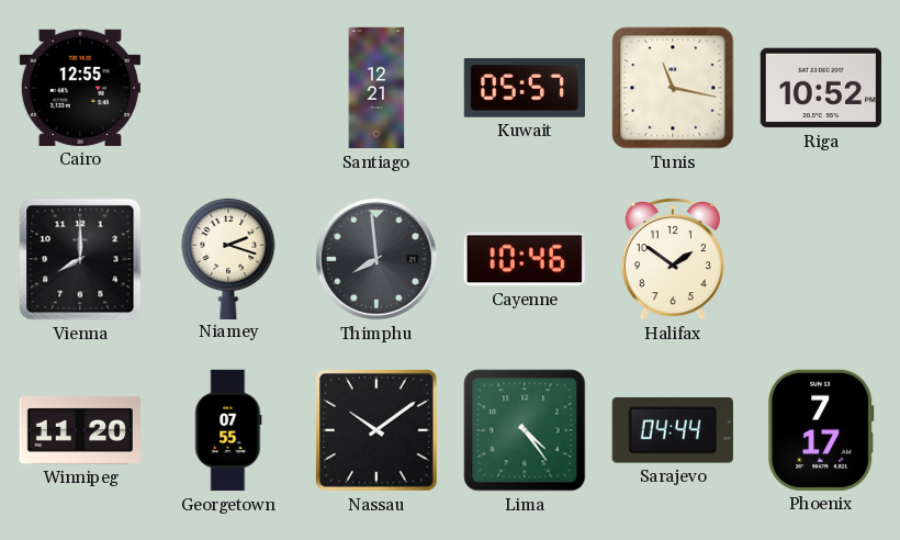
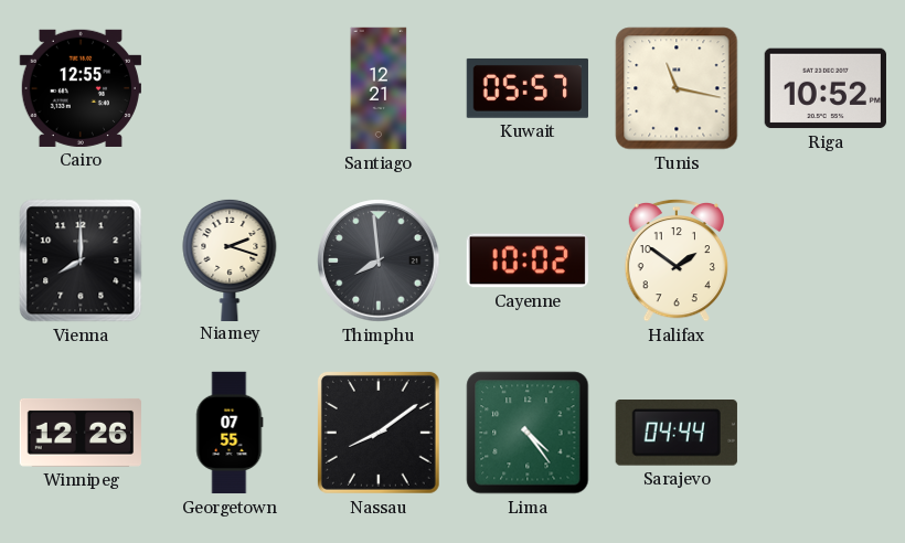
Cayenne: 10:46 -> 10:02
Winnipeg: 11:20 -> 12:26
Nassau: 10:09 -> 8:09
Phoenix: 7:17 -> none
